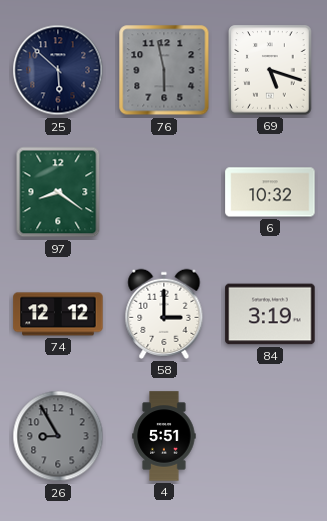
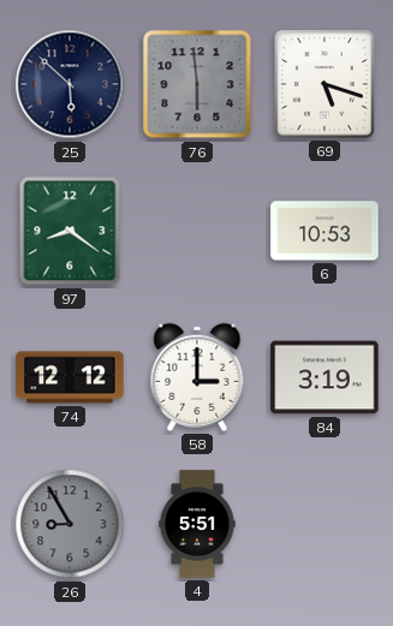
76: 5:58 -> 5:59
6: 10:32 -> 10:53
